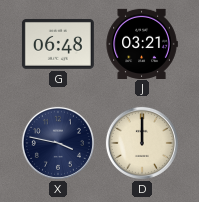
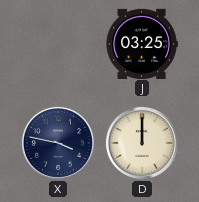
G: 06:48 -> none
J: 03:21 -> 03:25
